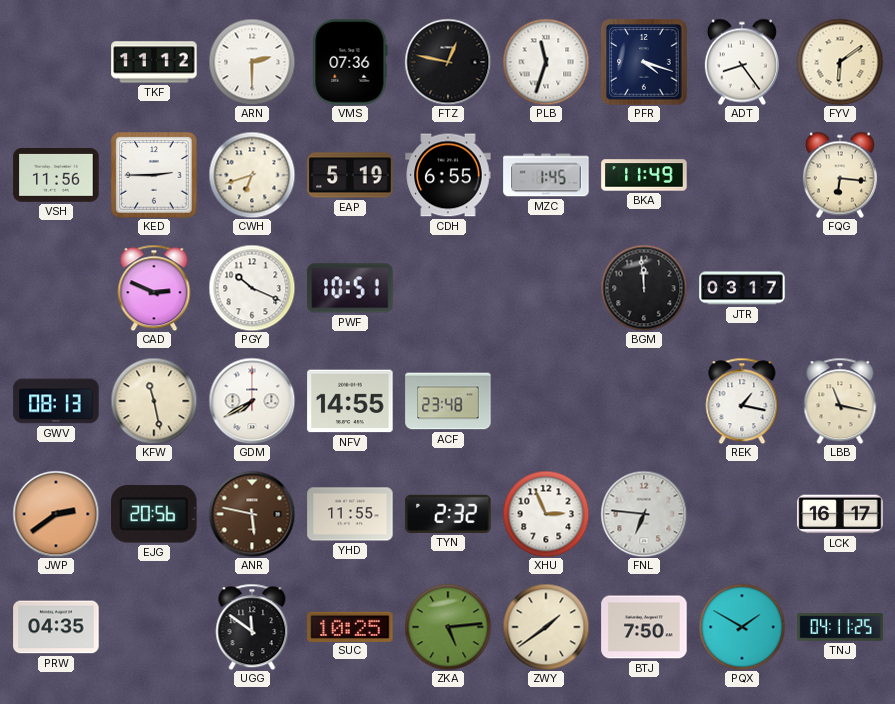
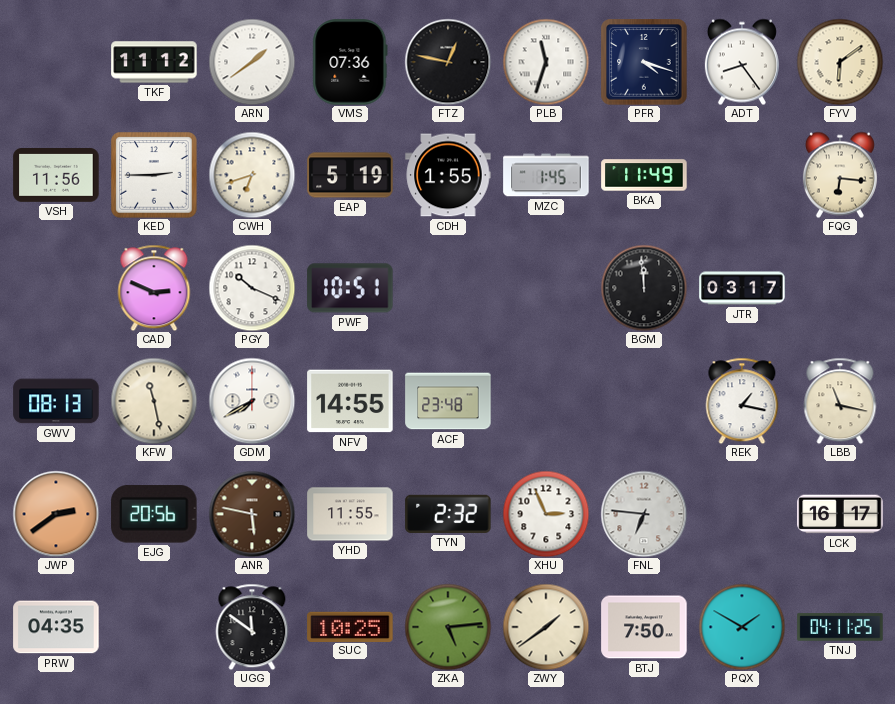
ARN: 2:30 -> 1:39
CDH: 6:55 -> 1:55
